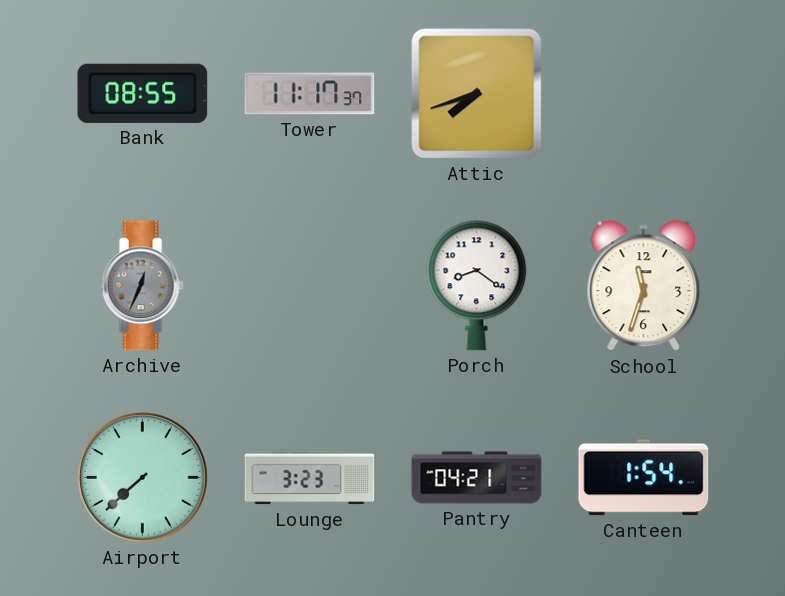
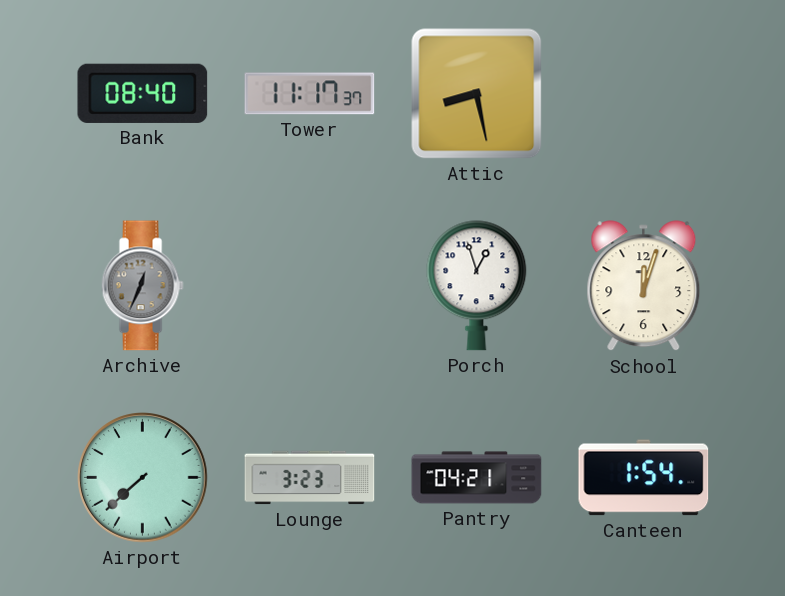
Bank: 08:55 -> 08:40
Attic: 7:42 -> 8:28
Porch: 8:21 -> 12:57
School: 11:33 -> 12:03
